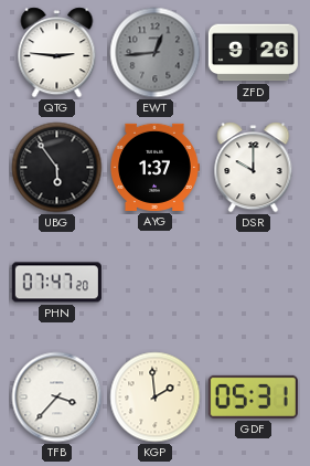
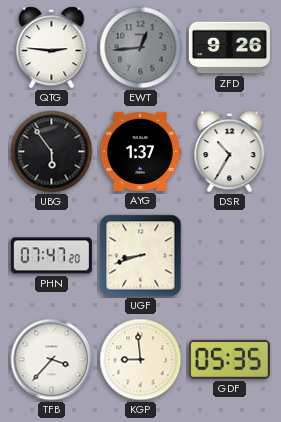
DSR: 10:00 -> 10:35
UGF: none -> 8:42
KGP: 1:59 -> 8:59
GDF: 05:31 -> 05:35
